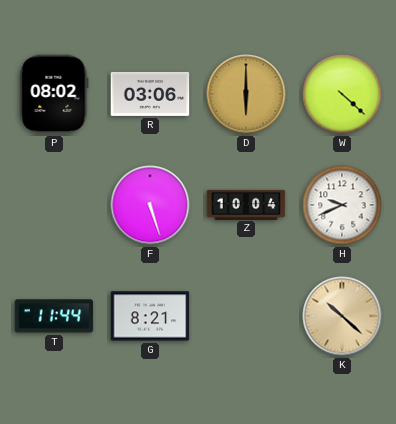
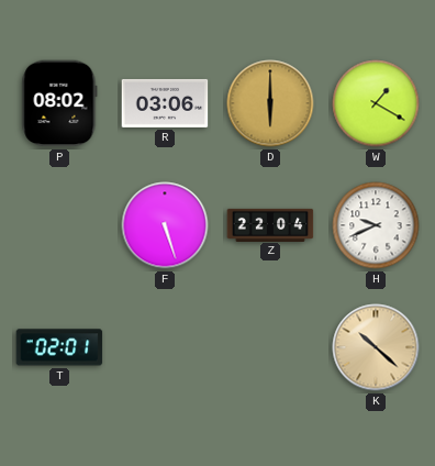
W: 4:22 -> 1:20
Z: 10:04 -> 22:04
T: 11:44 -> 02:01
G: 8:21 -> none
